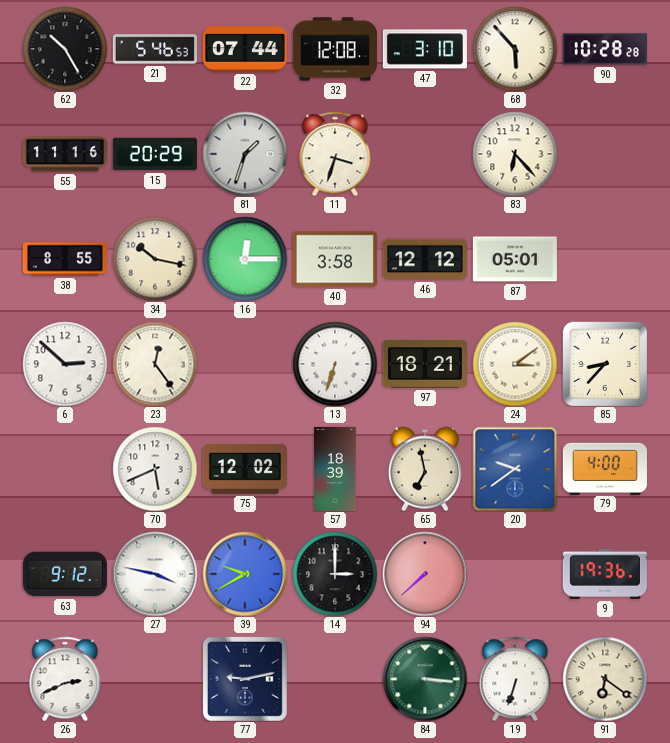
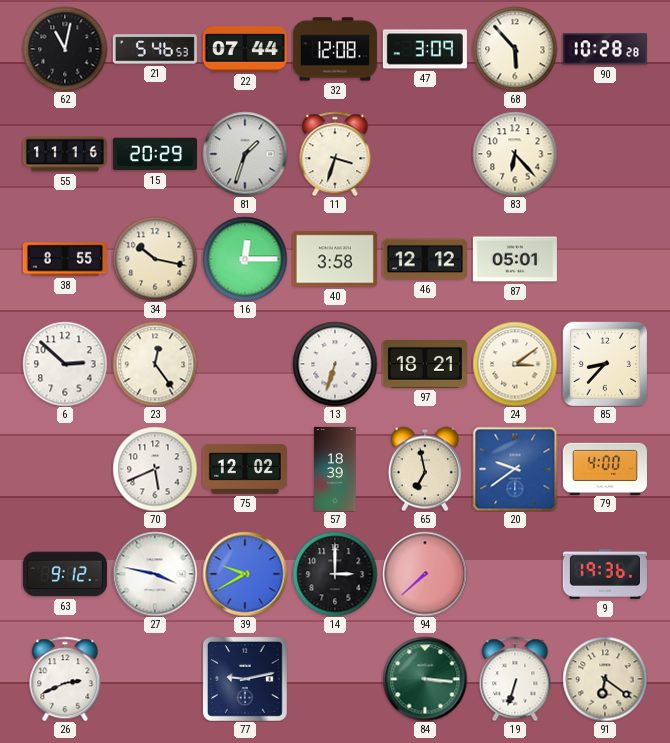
62: 10:25 -> 11:02
47: 3:10 -> 3:09
